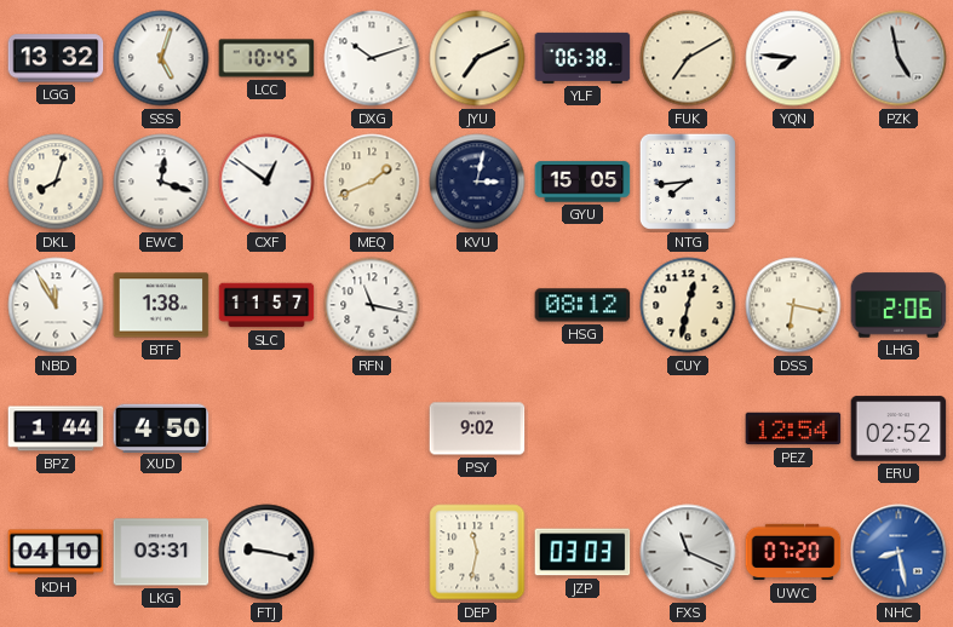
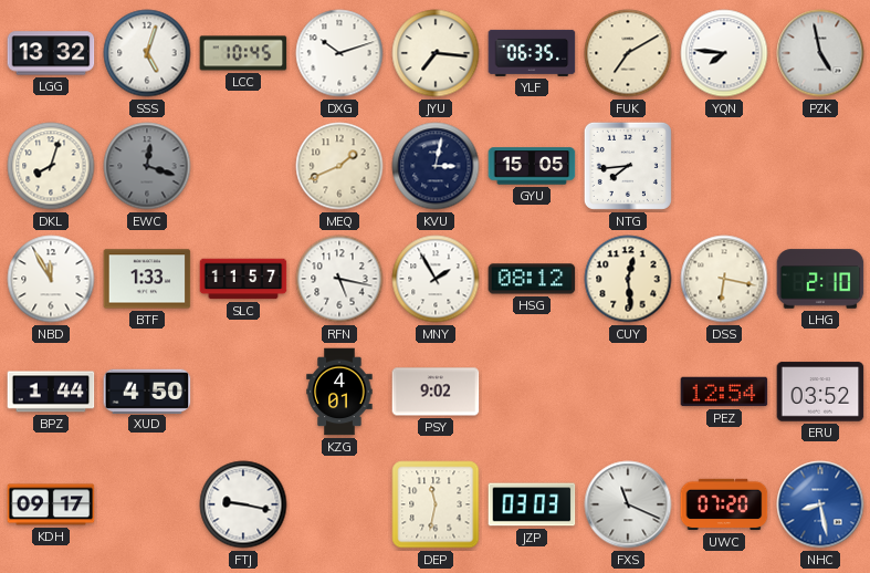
JYU: 7:11 -> 7:16
YLF: 06:38 -> 06:35
EWC dial: white -> grey
CXF: 12:51 -> none
BTF: 1:38 -> 1:33
RFN: 11:17 -> 5:17
MNY: none -> 1:55
CUY: 12:32 -> 12:29
LHG: 2:06 -> 2:10
KZG: none -> 4:01
ERU: 02:52 -> 03:52
KDH: 04:10 -> 09:17
LKG: 03:31 -> none
